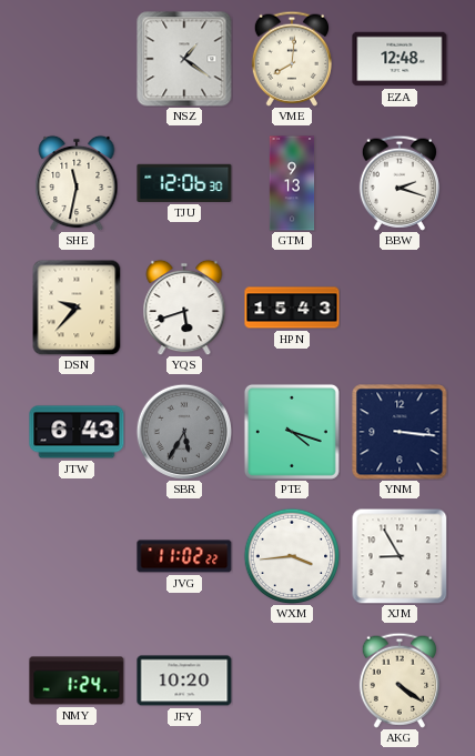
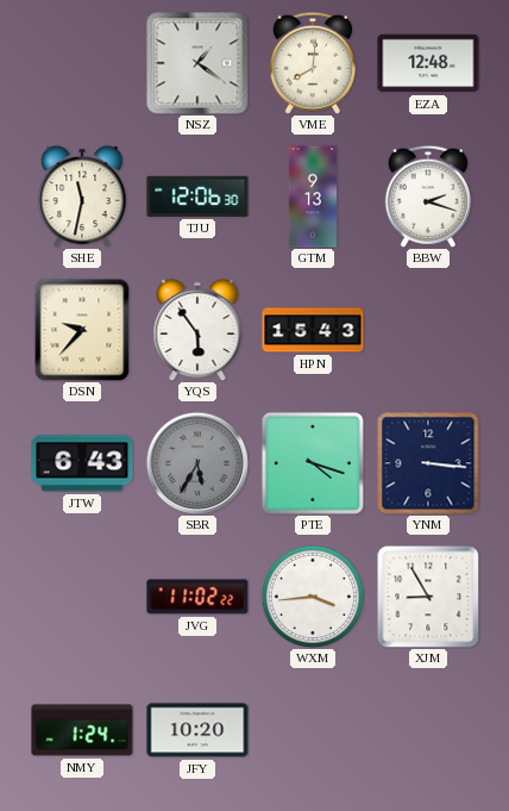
YQS: 5:42 -> 5:54
AKG: 4:21 -> none
